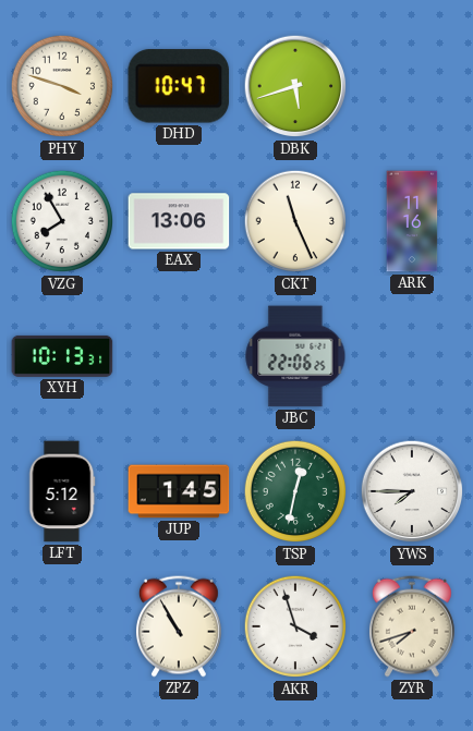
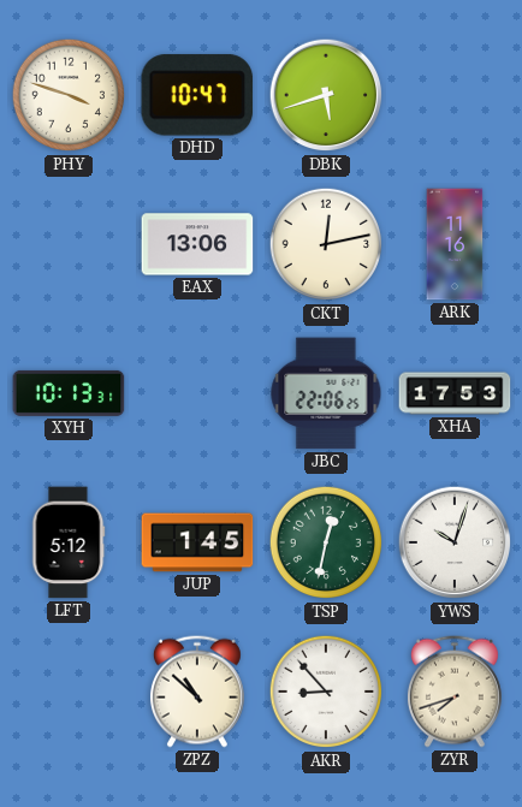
VZG: 7:55 -> none
CKT: 11:26 -> 12:13
XHA: none -> 17:53
YWS: 7:45 -> 10:03
ZPZ: 10:55 -> 10:52
AKR: 3:57 -> 8:53
